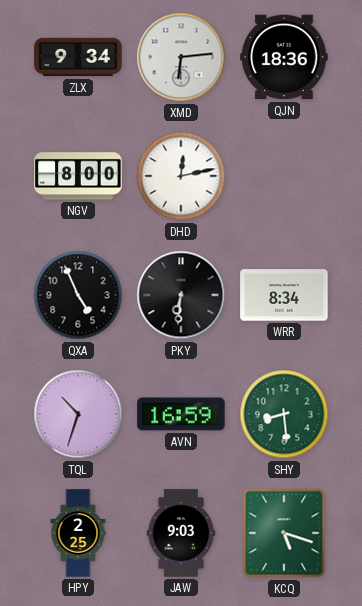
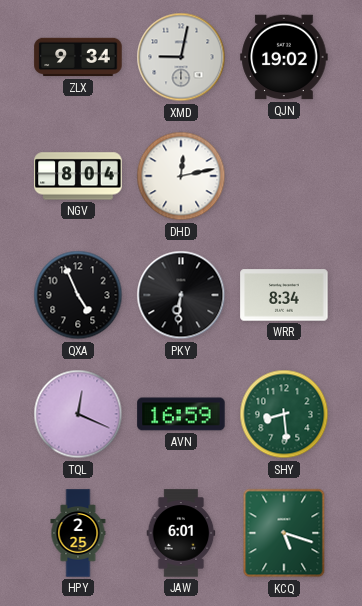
XMD: 6:14 -> 9:02
QJN: 18:36 -> 19:02
NGV: 8:00 -> 8:04
TQL: 10:33 -> 12:19
JAW: 9:03 -> 6:01
